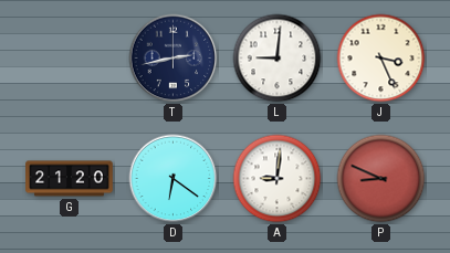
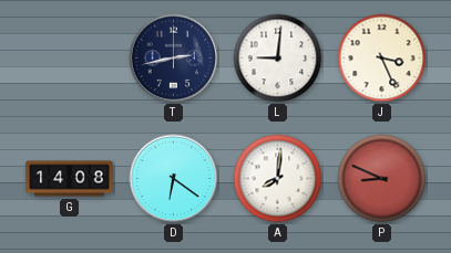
G: 21:20 -> 14:08
A: 9:01 -> 8:01
